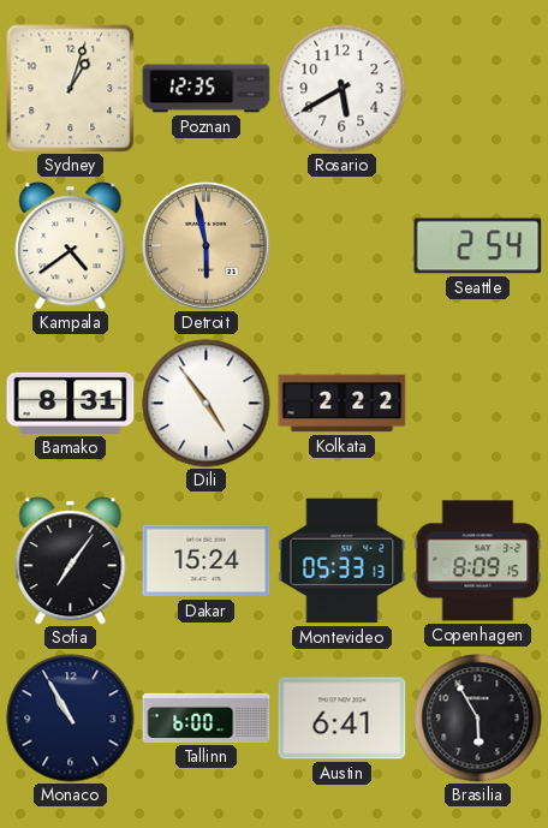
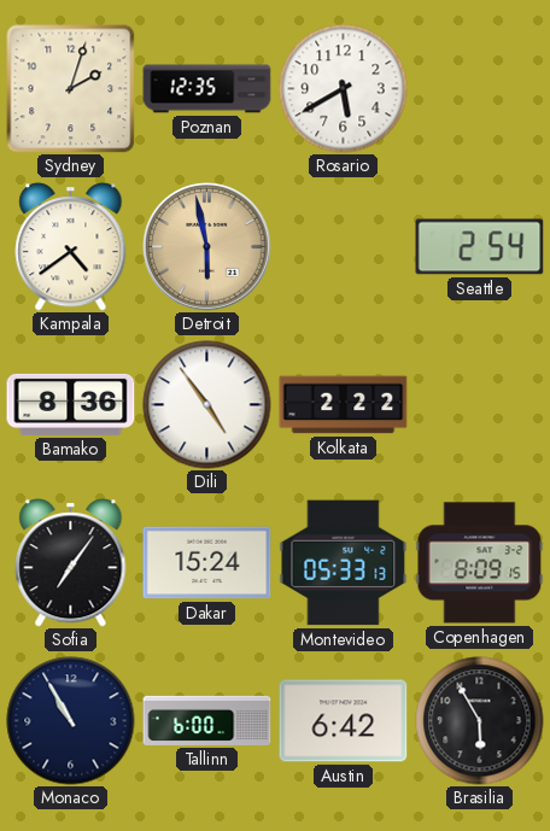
Sydney: 1:03 -> 2:03
Bamako: 8:31 -> 8:36
Austin: 6:41 -> 6:42
